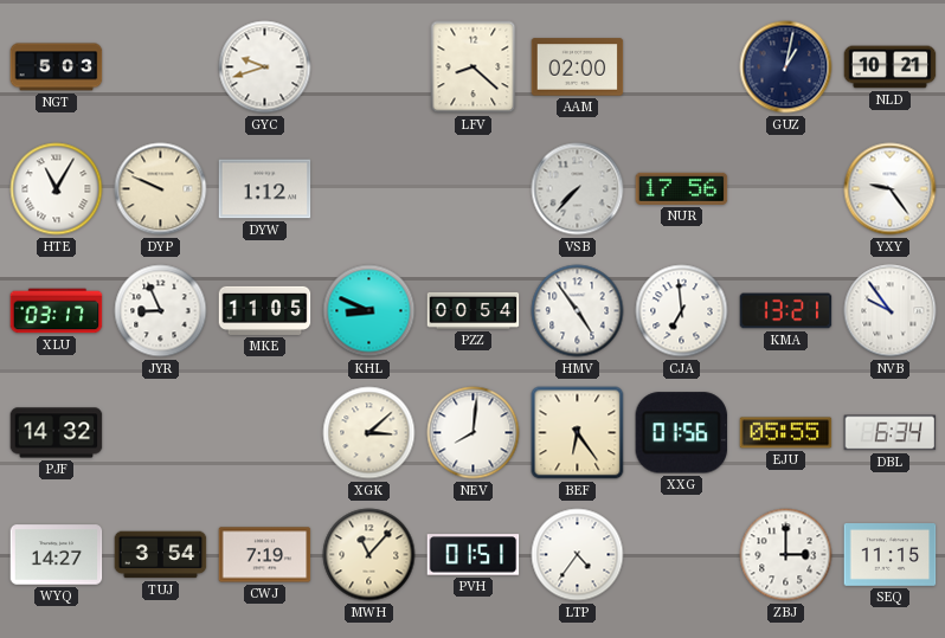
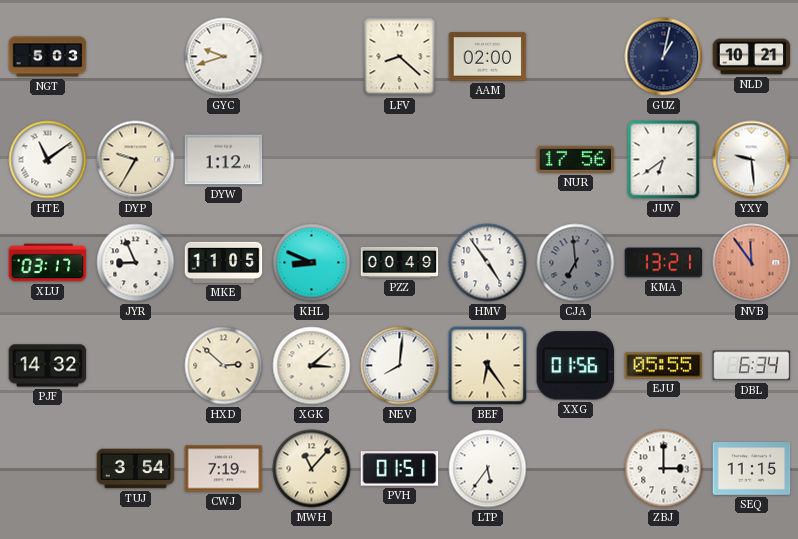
HTE: 11:05 -> 11:09
DYP: 9:49 -> 9:35
VSB: 7:37 -> none
JUV: none -> 6:39
YXY: 9:24 -> 9:29
PZZ: 00:54 -> 00:49
CJA dial: white -> grey
NVB: 9:54 -> 11:54
NVB dial: white -> salmon
HXD: none -> 2:52
WYQ: 14:27 -> none
LTP: 4:36 -> 5:36
